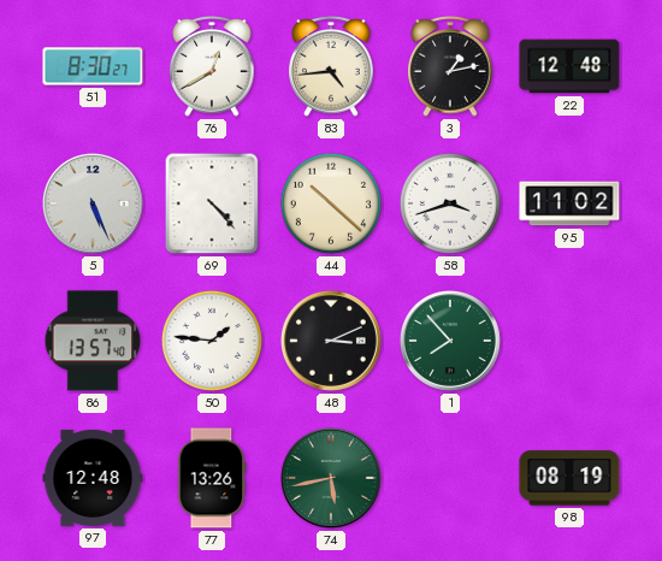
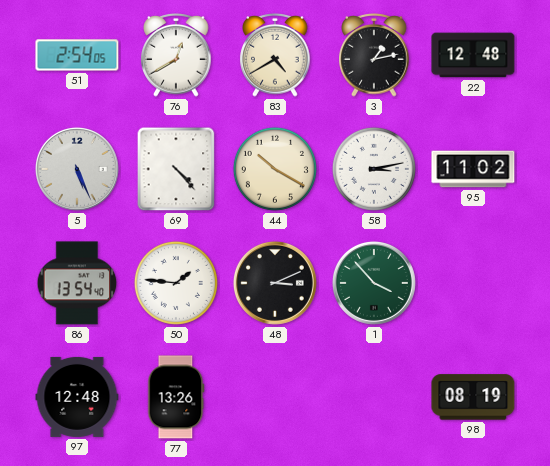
51: 8:30 -> 2:54
83: 4:44 -> 4:40
44: 10:22 -> 10:20
58: 3:42 -> 3:13
86: 13:57 -> 13:54
1: 7:53 -> 3:53
74: 5:43 -> none
